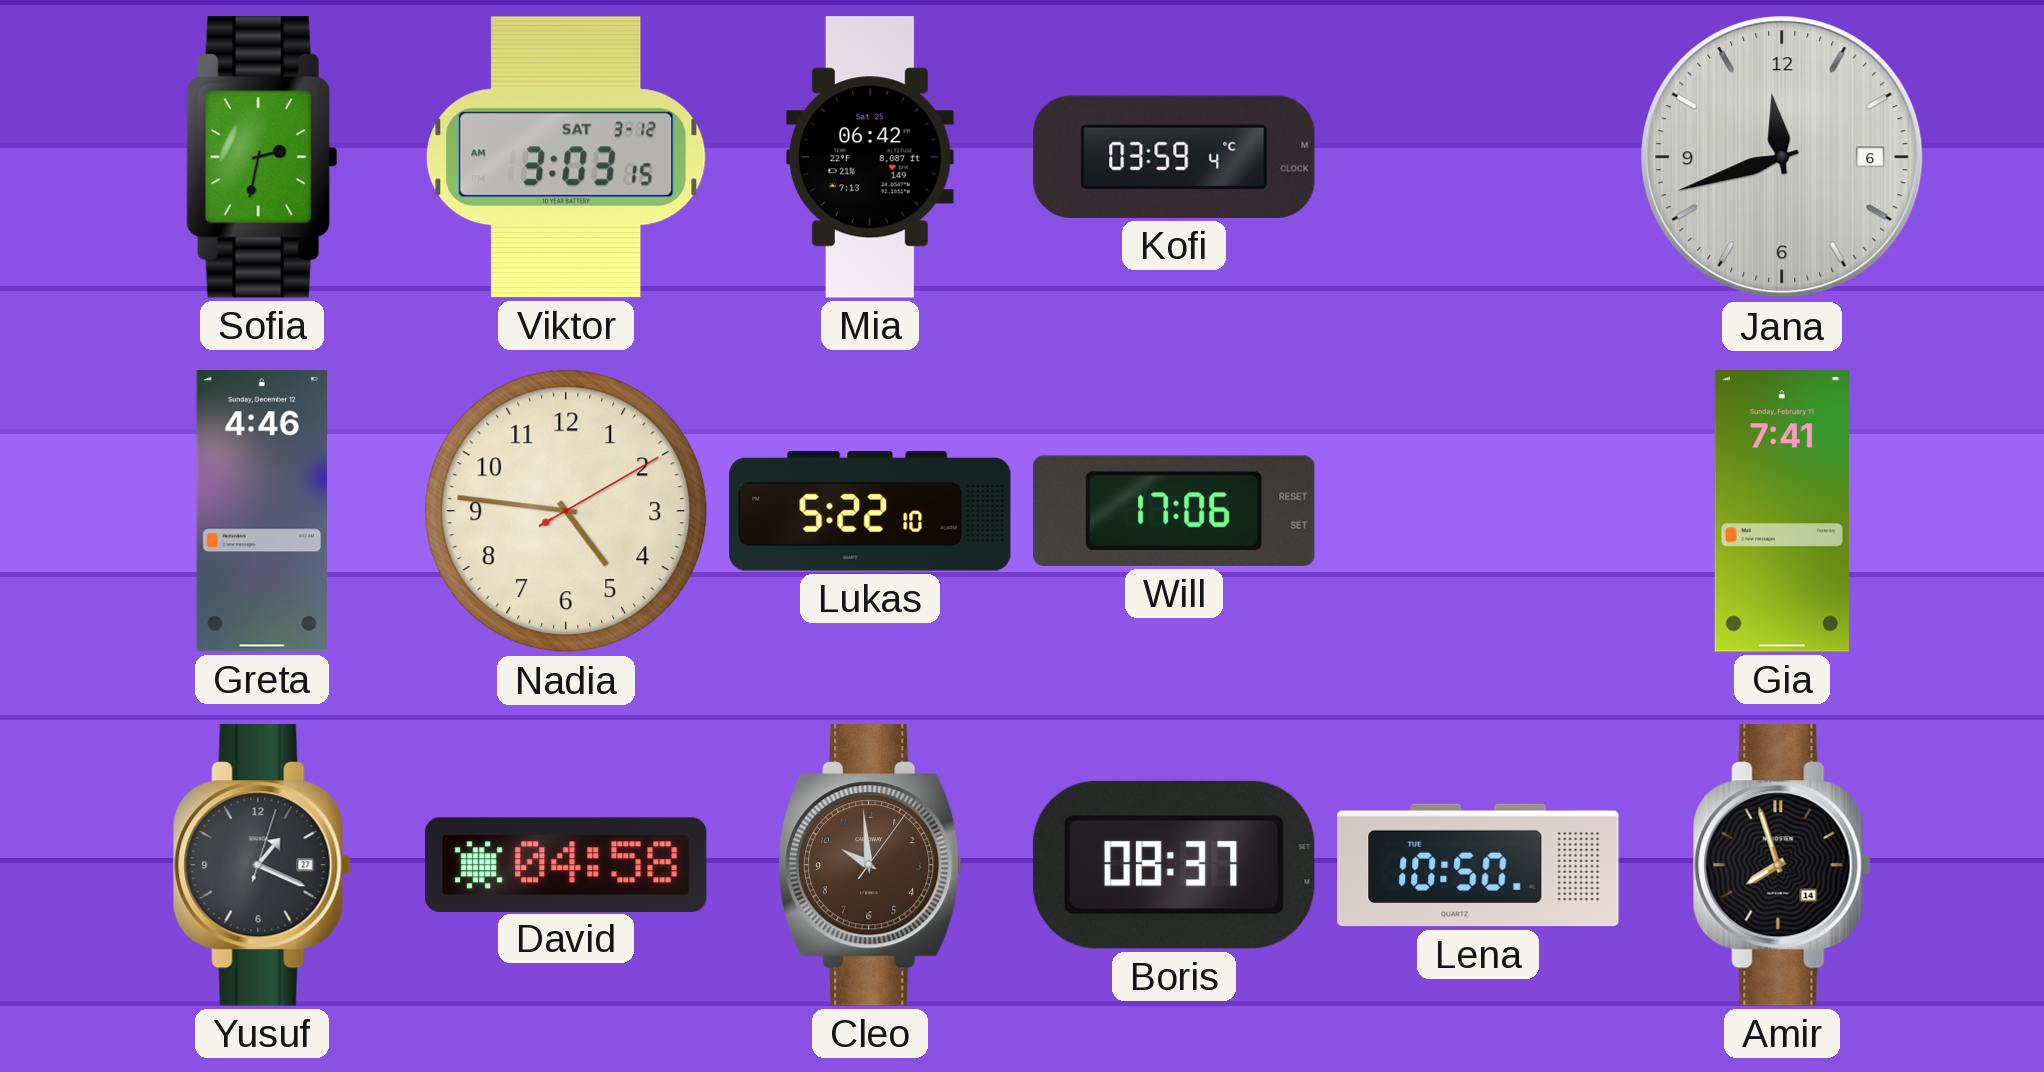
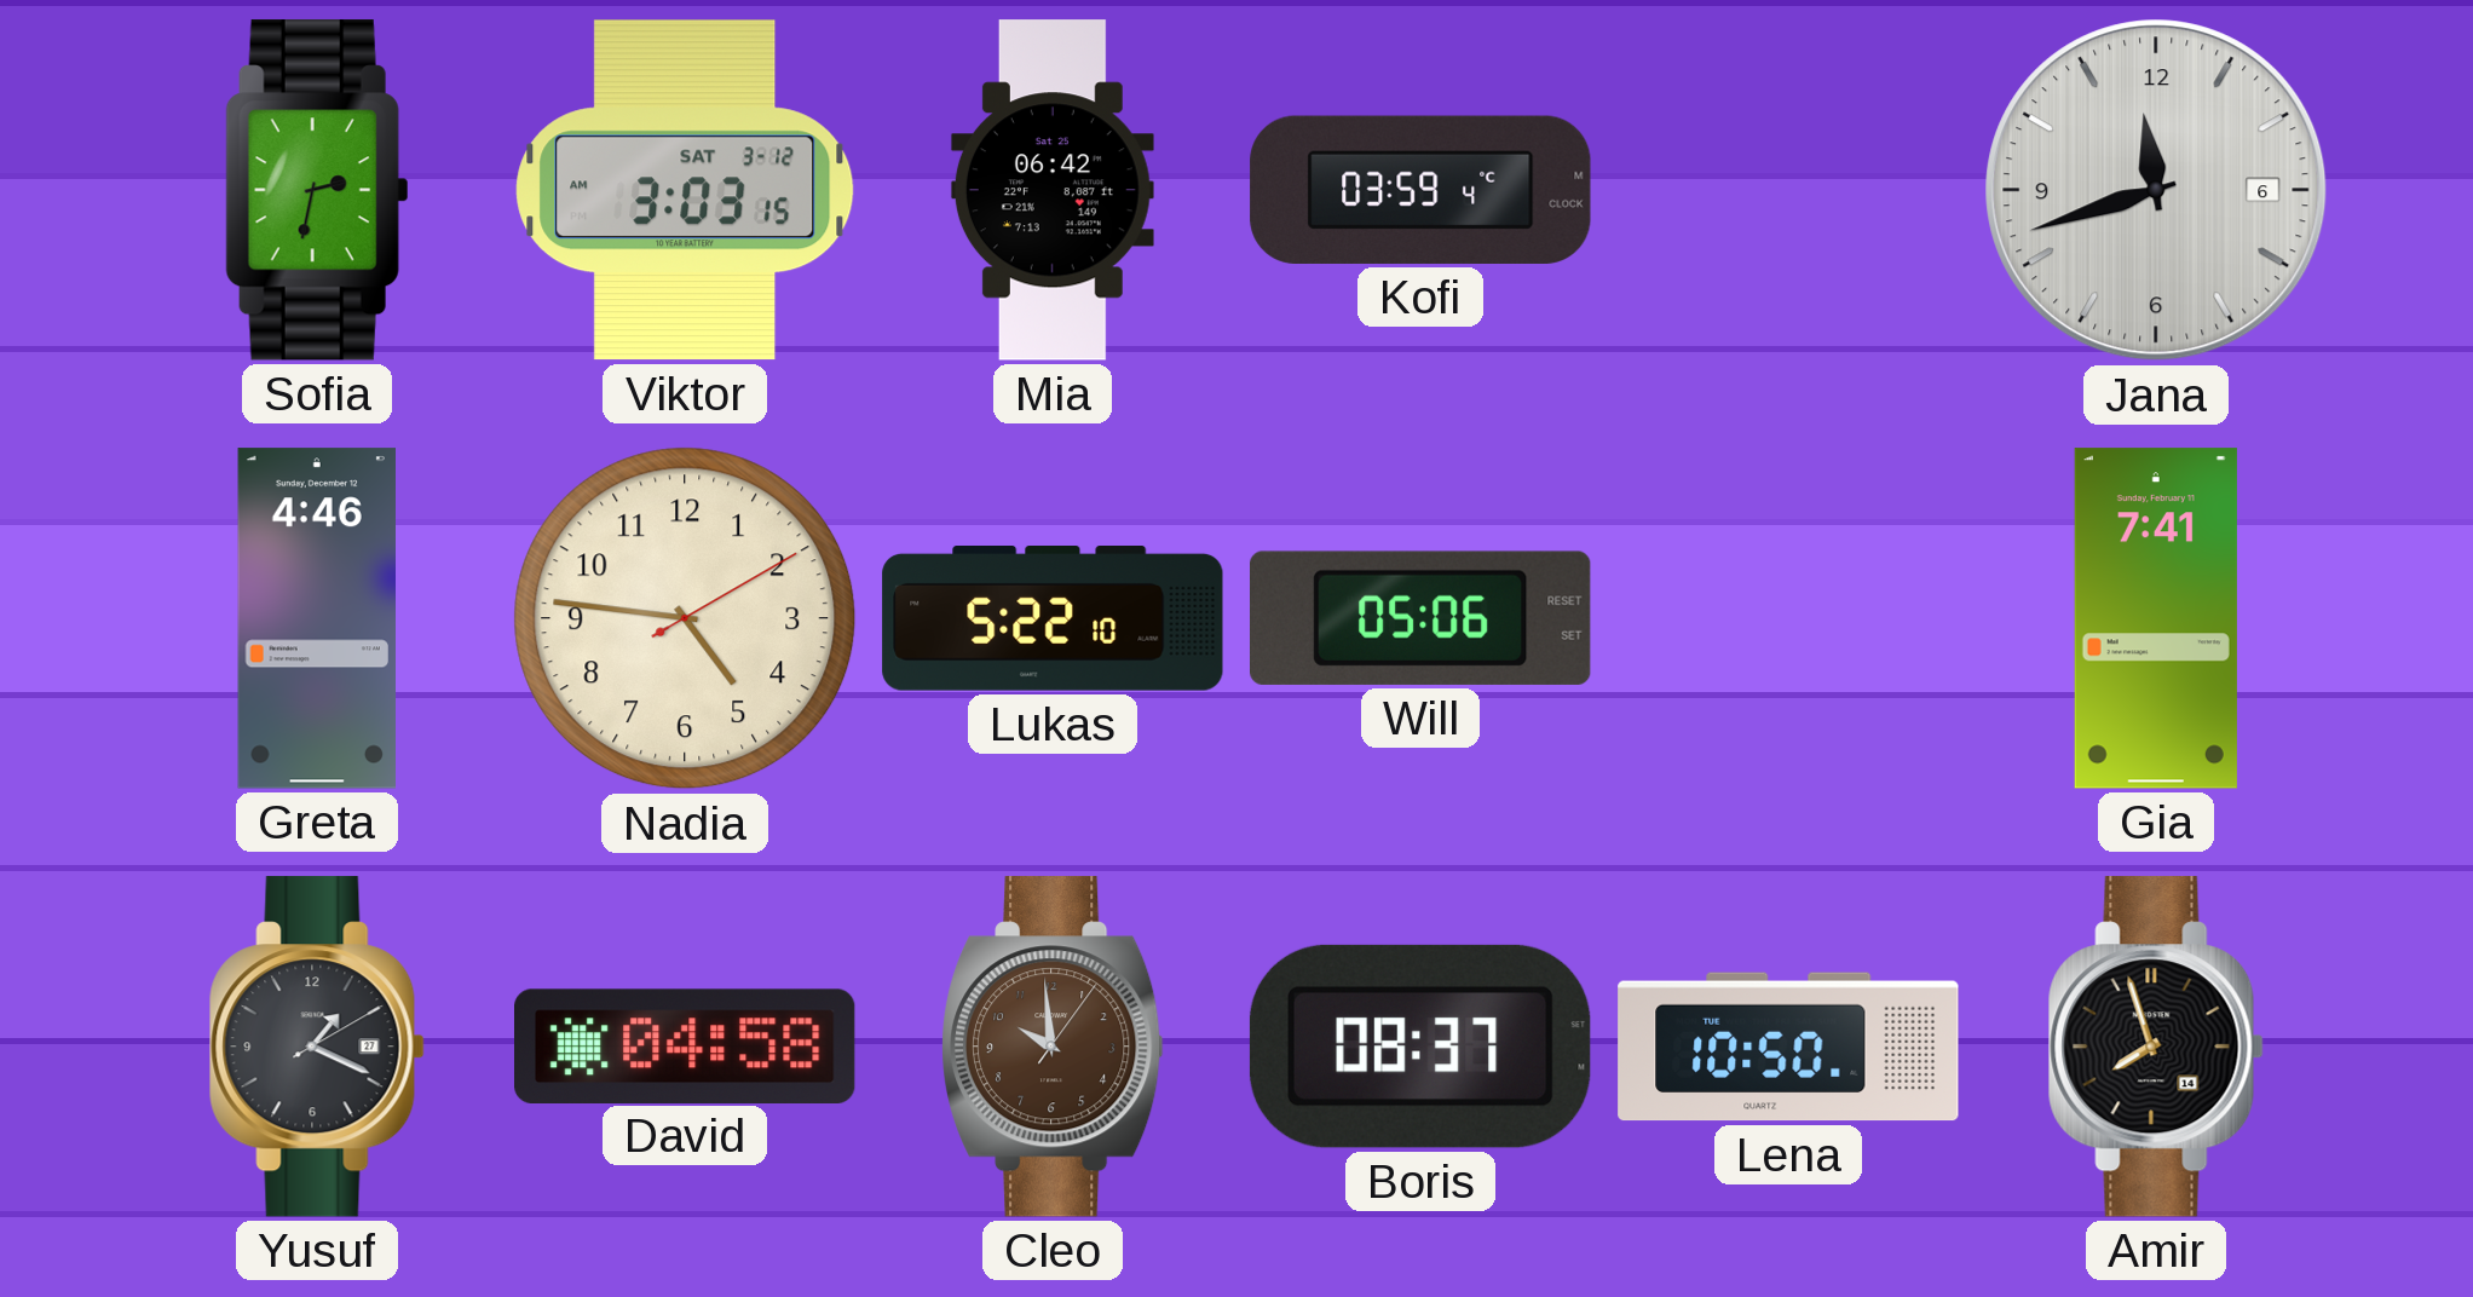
Will: 17:06 -> 05:06
Yusuf: 1:19:03 -> 1:19:10
